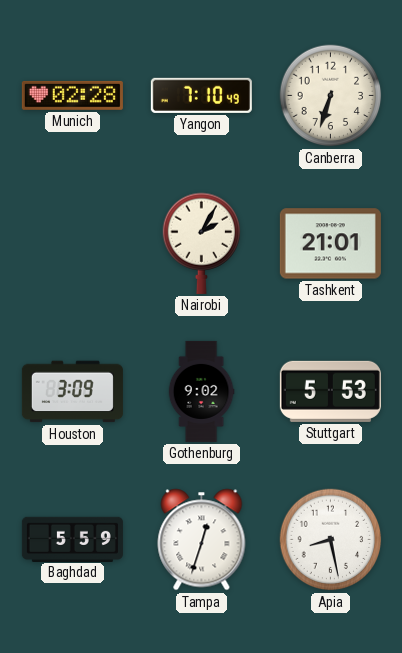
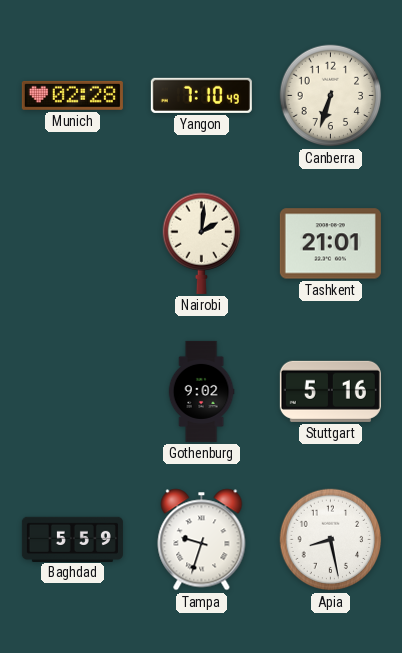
Nairobi: 2:05 -> 2:01
Houston: 3:09 -> none
Stuttgart: 5:53 -> 5:16
Tampa: 12:33 -> 9:33
